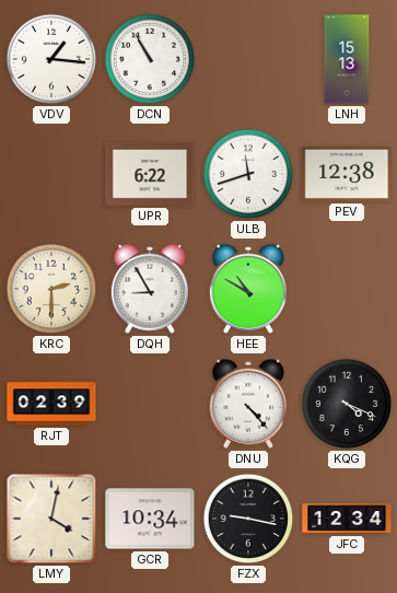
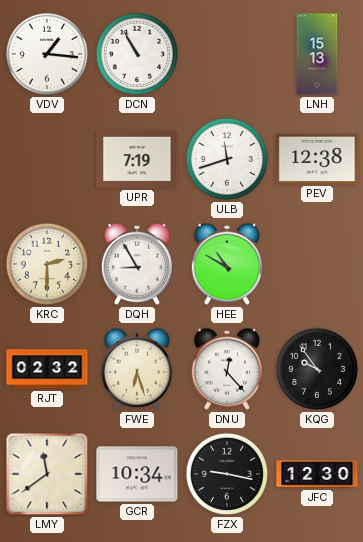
UPR: 6:22 -> 7:19
RJT: 02:39 -> 02:32
FWE: none -> 6:27
DNU: 4:23 -> 12:23
KQG: 4:19 -> 9:54
LMY: 4:02 -> 11:39
JFC: 12:34 -> 12:30
